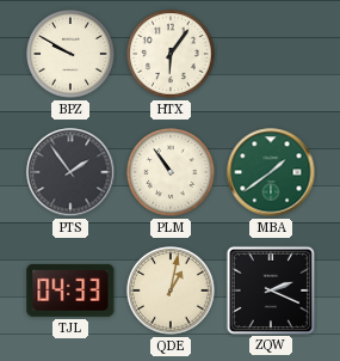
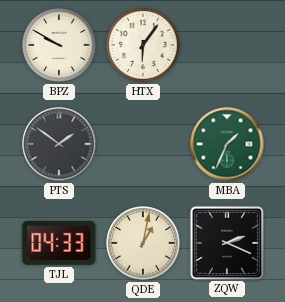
PTS: 1:54 -> 1:51
PLM: 10:54 -> none
MBA: 1:39 -> 1:34
